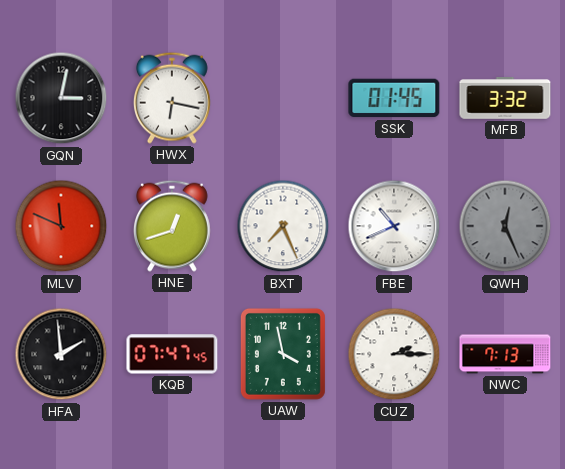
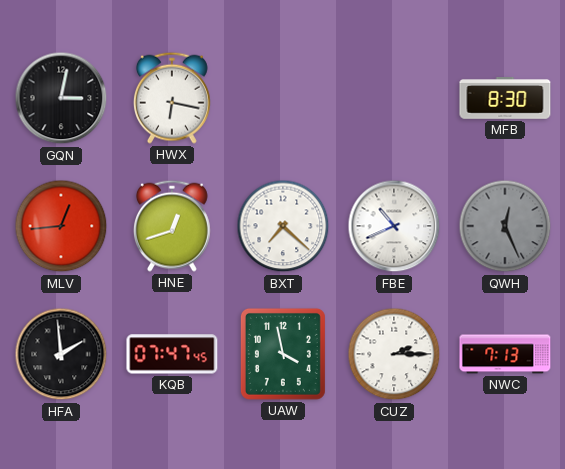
SSK: 01:45 -> none
MFB: 3:32 -> 8:30
MLV: 11:49 -> 12:44
BXT: 7:26 -> 7:22
